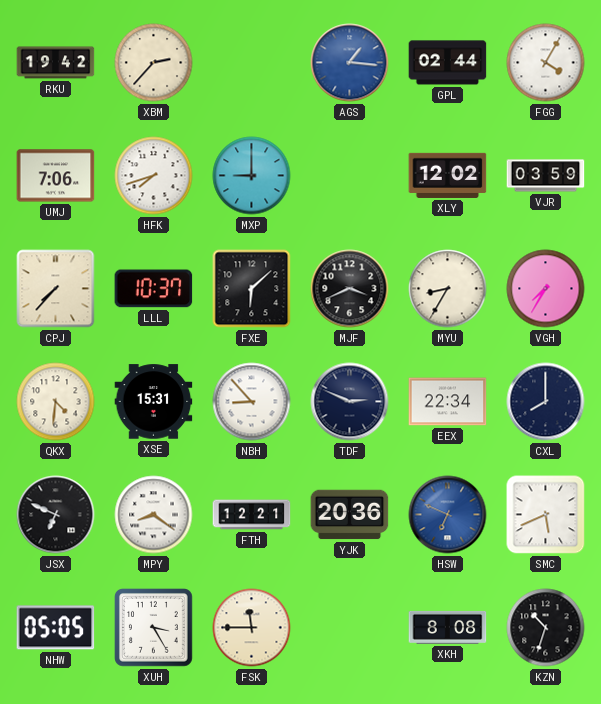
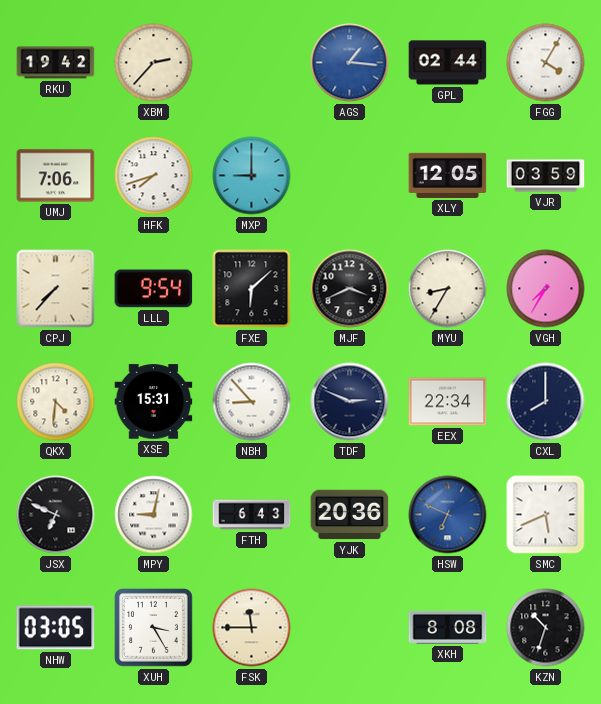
XLY: 12:02 -> 12:05
LLL: 10:37 -> 9:54
MPY: 8:21 -> 9:02
FTH: 12:21 -> 6:43
NHW: 05:05 -> 03:05
